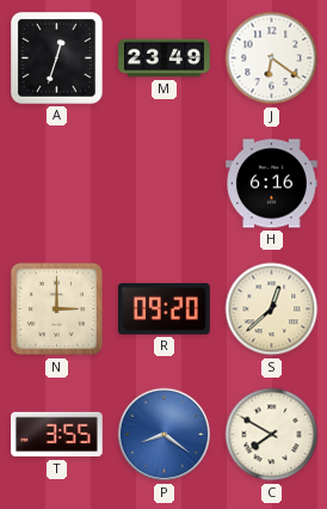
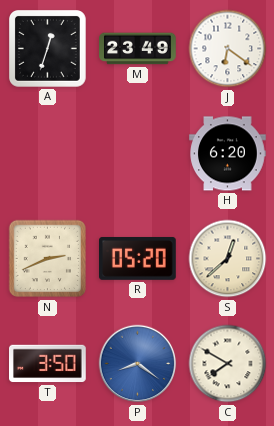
H: 6:16 -> 6:20
N: 3:00 -> 2:41
R: 09:20 -> 05:20
T: 3:55 -> 3:50
